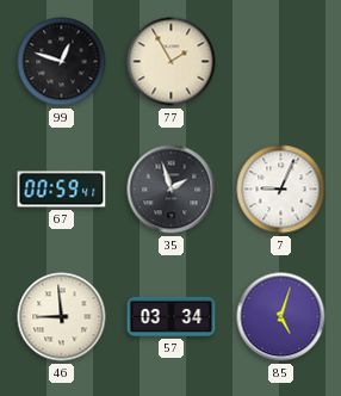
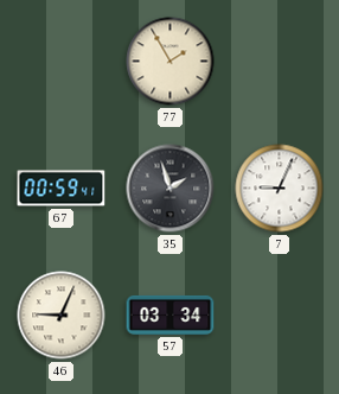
99: 12:48 -> none
46: 8:59 -> 9:04
85: 5:03 -> none
